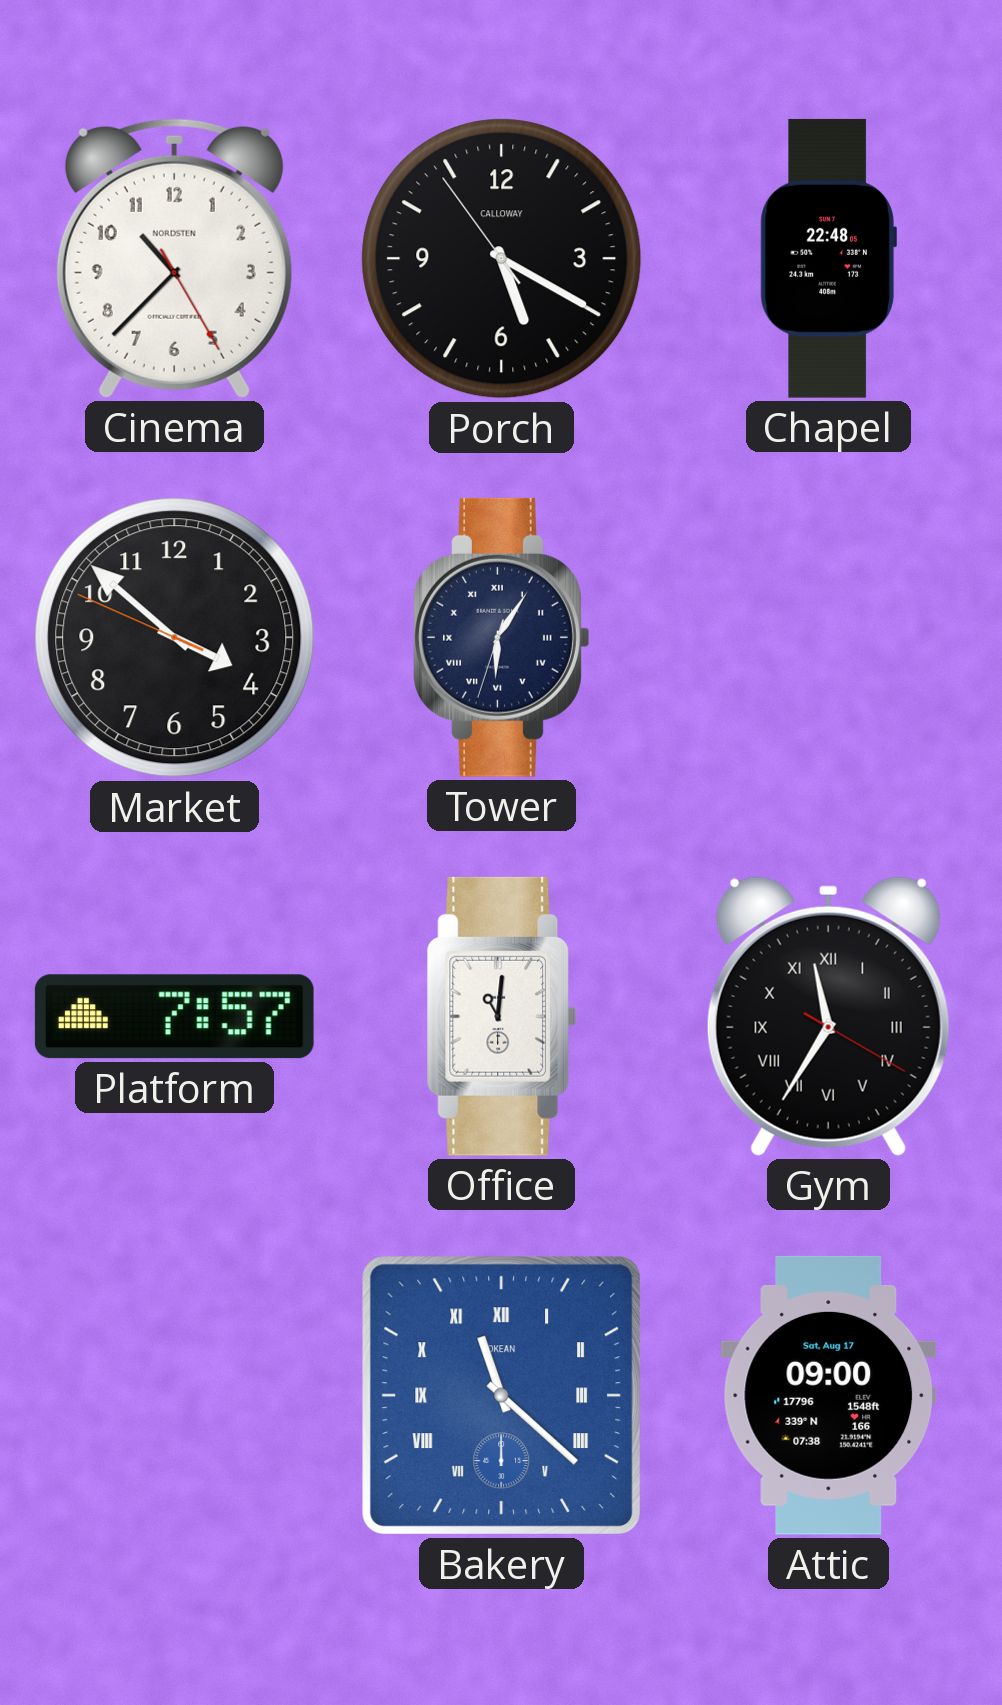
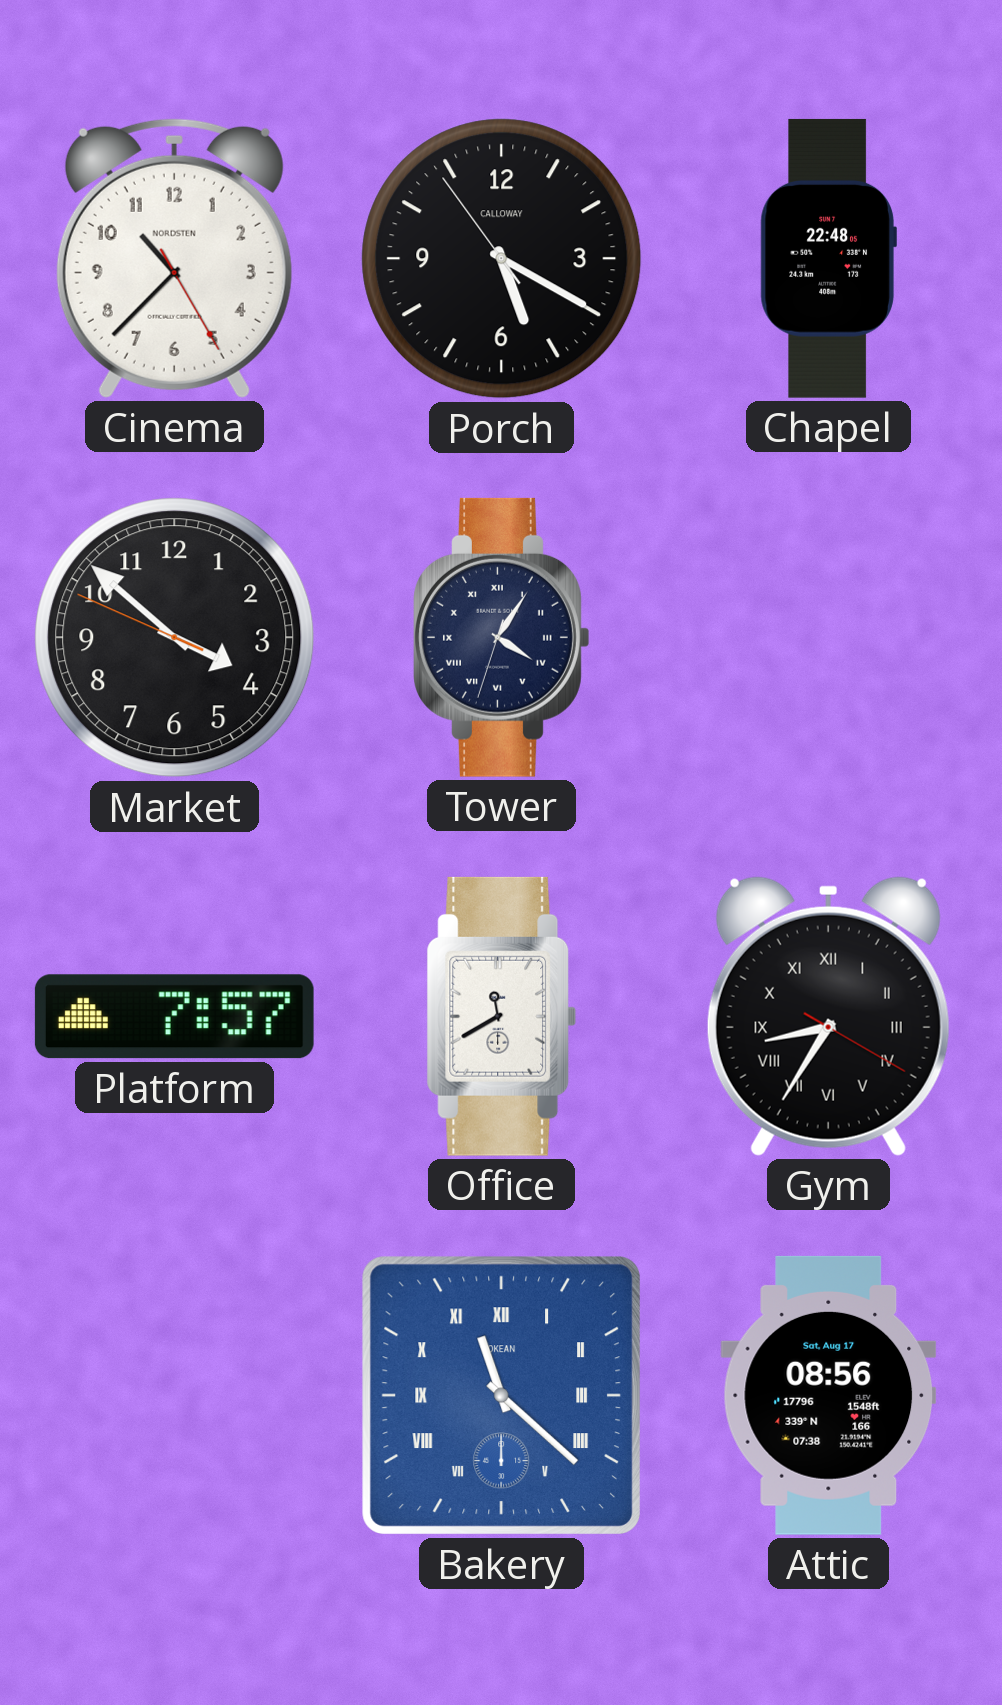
Tower: 6:05 -> 4:05
Office: 11:01 -> 11:40
Gym: 11:35 -> 8:35
Attic: 09:00 -> 08:56
